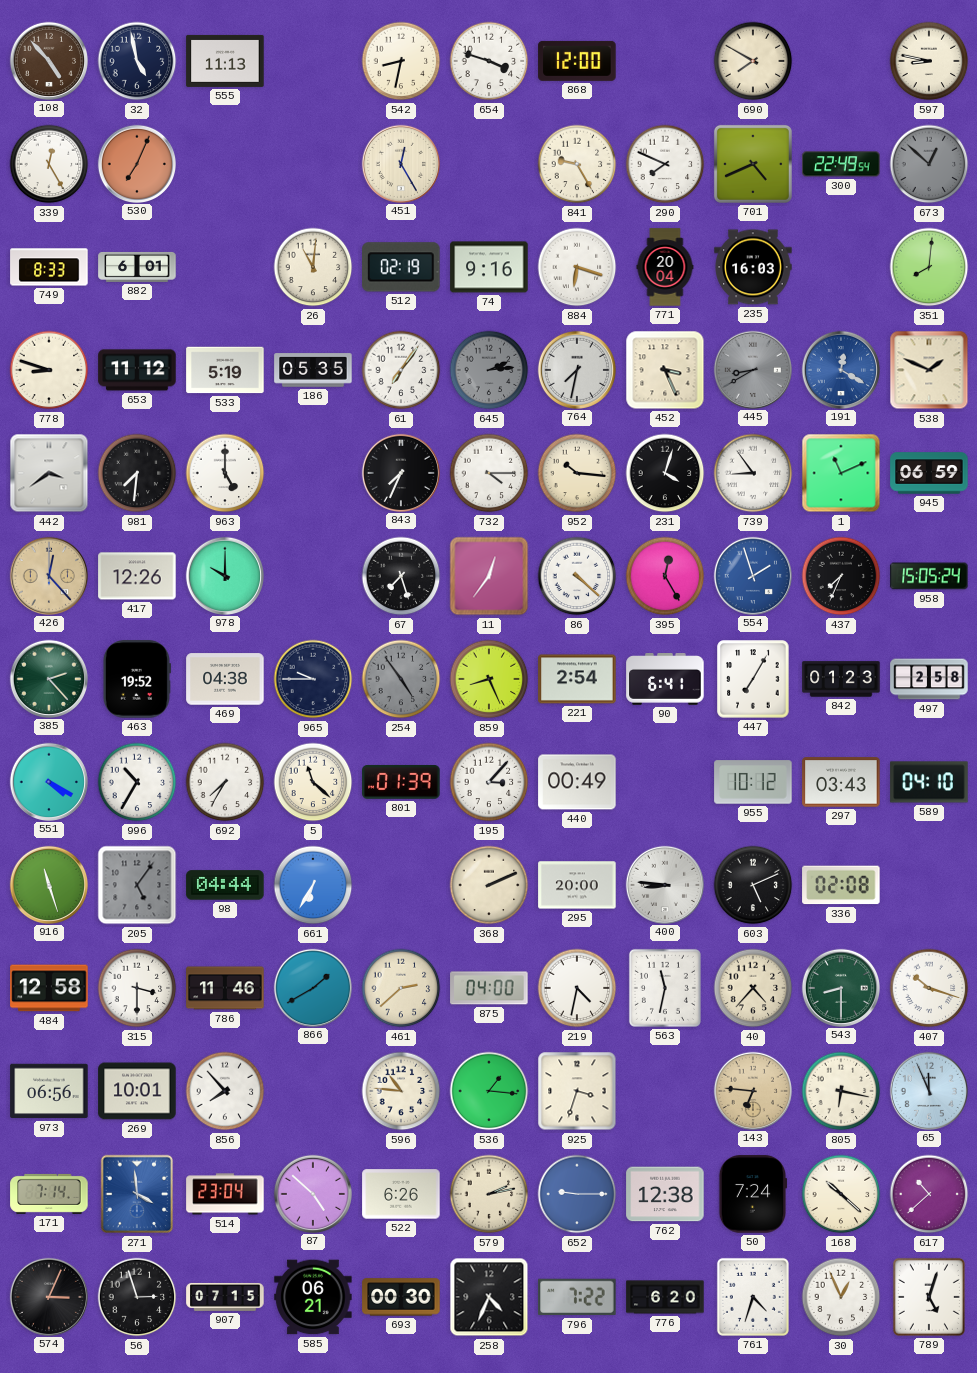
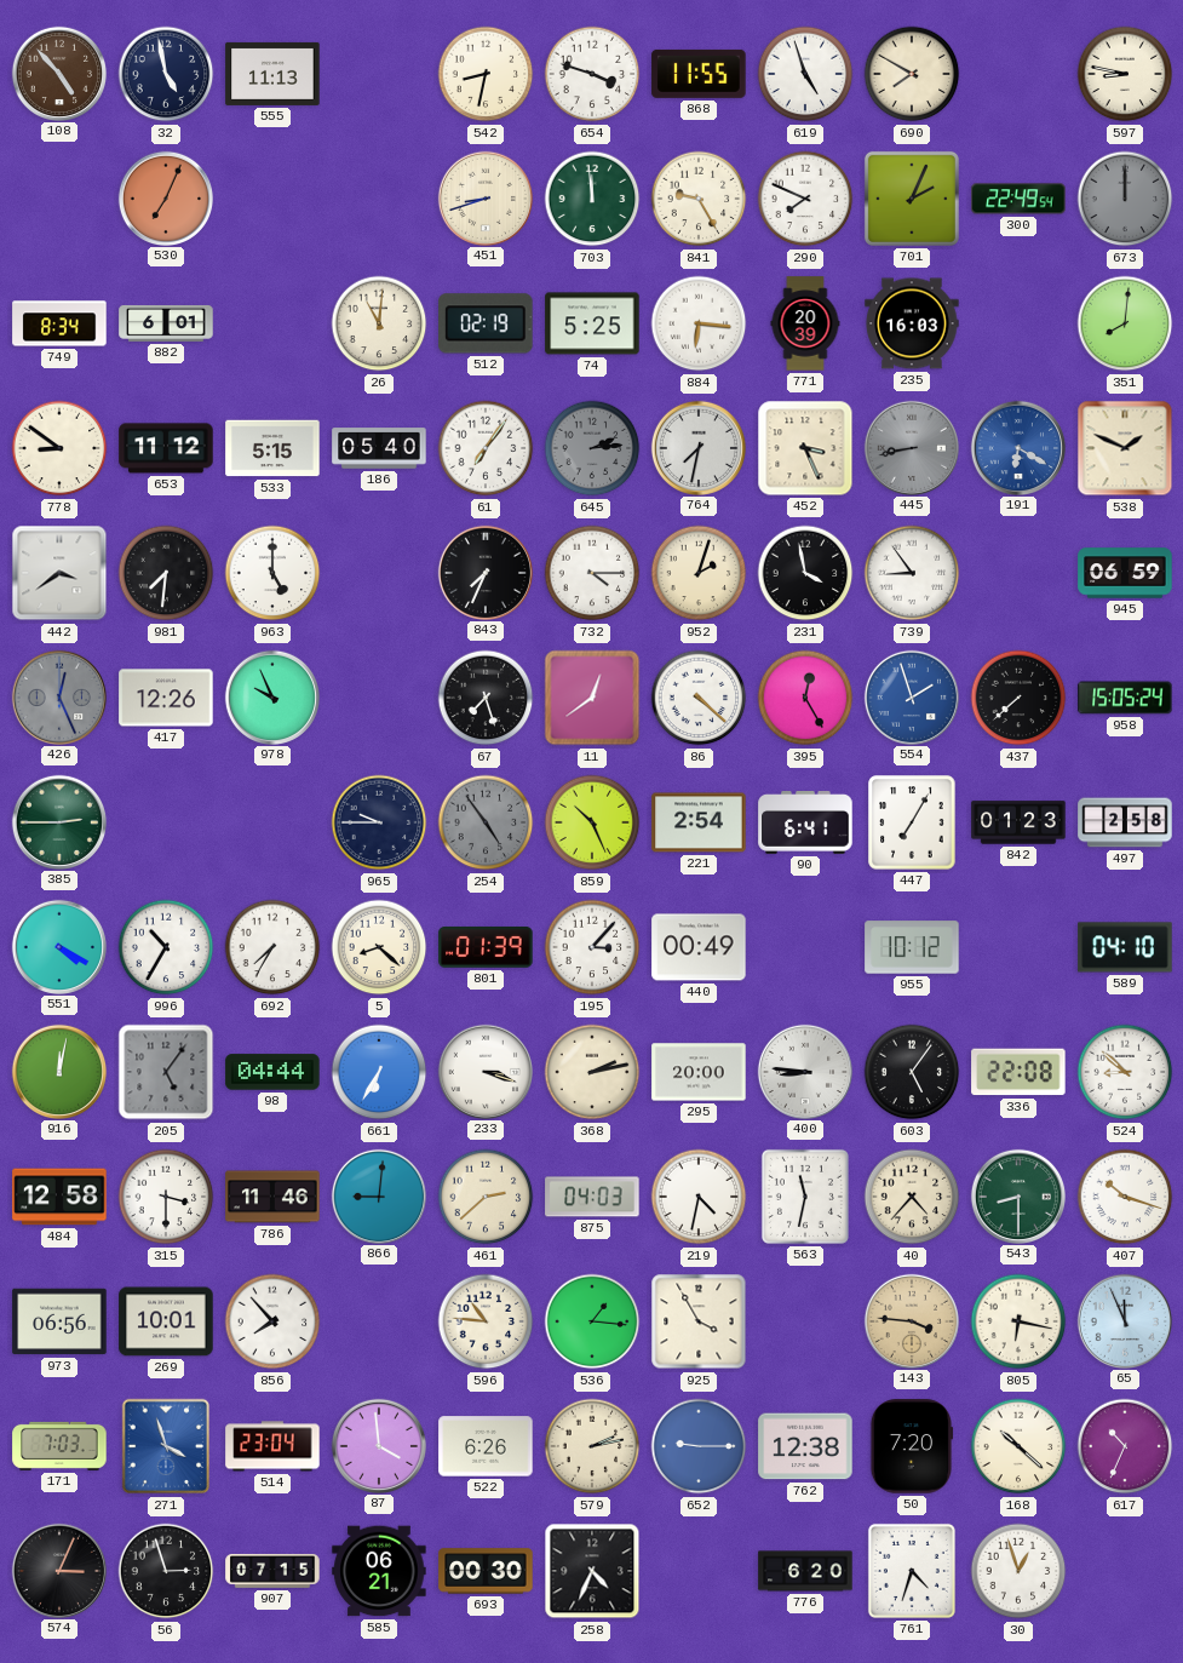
868: 12:00 -> 11:55
619: none -> 4:57
339: 12:25 -> none
451: 12:25 -> 8:42
703: none -> 11:59
701: 4:41 -> 2:04
673: 12:52 -> 12:00
749: 8:33 -> 8:34
74: 9:16 -> 5:25
884: 6:18 -> 6:16
771: 20:04 -> 20:39
778: 8:48 -> 8:51
533: 5:19 -> 5:15
186: 05:35 -> 05:40
445: 8:40 -> 8:43
191: 12:20 -> 6:20
952: 10:16 -> 2:03
231: 4:03 -> 3:58
1: 11:11 -> none
426: 12:23 -> 12:26
426 dial: champagne -> grey
978: 10:00 -> 9:56
11: 12:36 -> 12:39
437: 7:34 -> 7:38
385: 2:23 -> 2:45
463: 19:52 -> none
469: 04:38 -> none
859: 8:26 -> 10:26
5: 11:22 -> 8:22
297: 03:43 -> none
916: 11:27 -> 12:02
233: none -> 3:18
368: 2:11 -> 2:13
603: 5:11 -> 5:06
336: 02:08 -> 22:08
524: none -> 8:52
866: 1:40 -> 9:01
875: 04:00 -> 04:03
925: 3:33 -> 3:55
143: 6:46 -> 3:46
171: 7:14 -> 7:03
271: 3:59 -> 3:57
87: 4:52 -> 3:59
50: 7:24 -> 7:20
617: 10:38 -> 10:34
796: 7:22 -> none
30: 12:56 -> 12:57
789: 5:03 -> none
